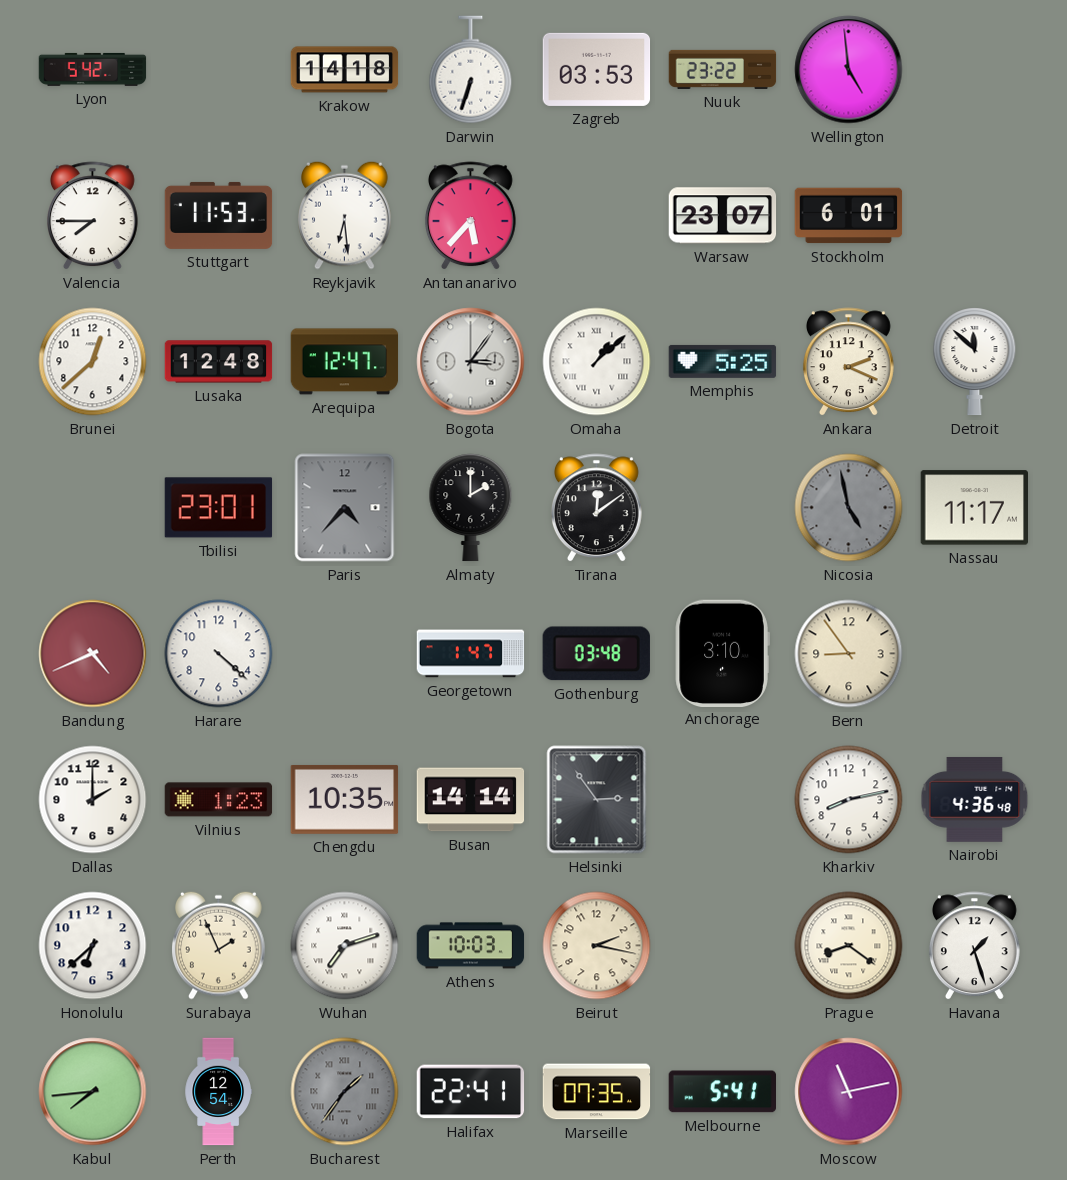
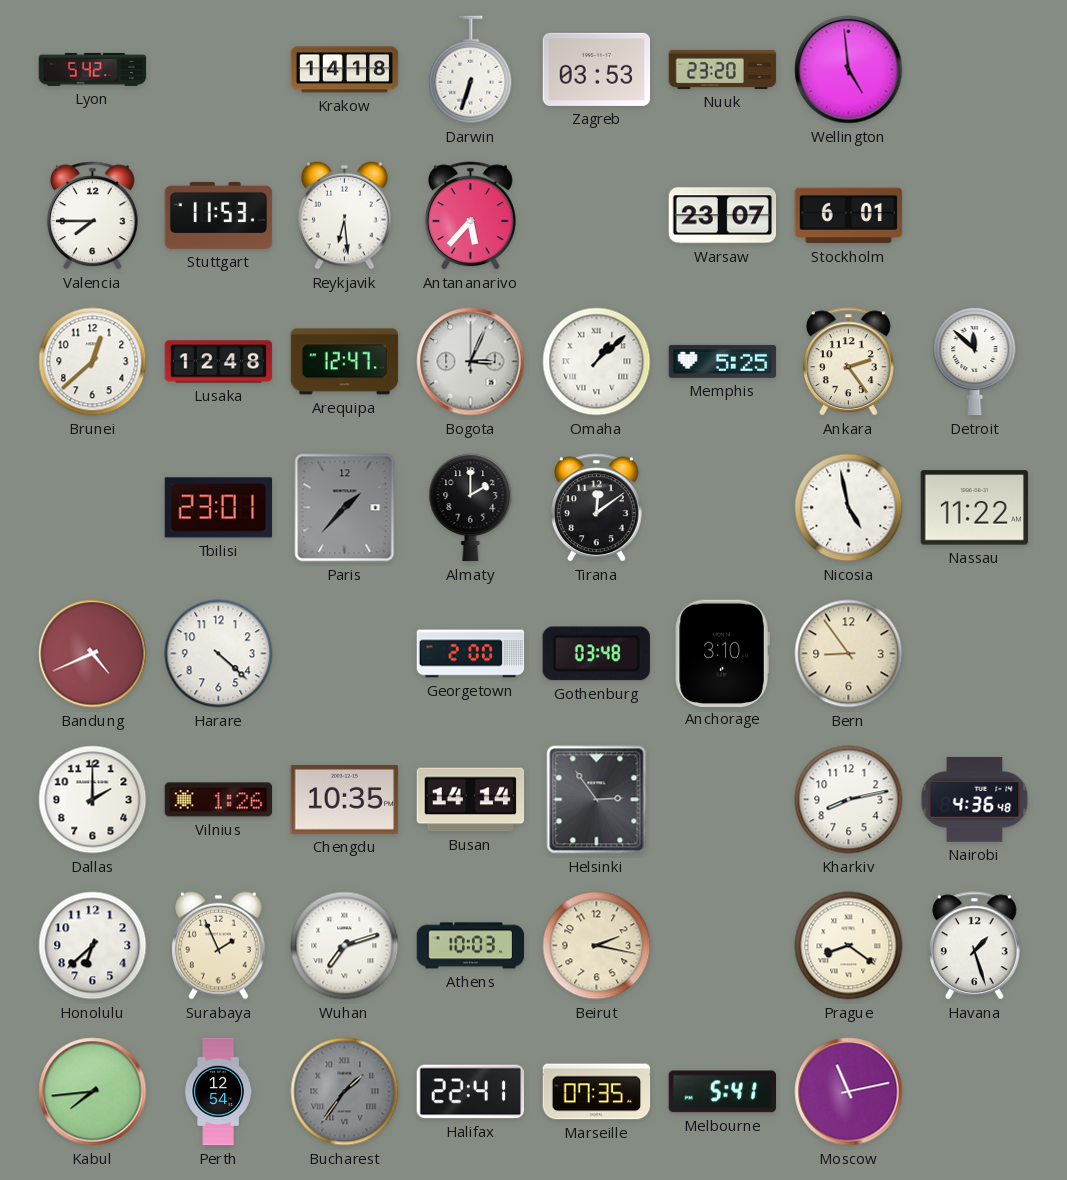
Nuuk: 23:22 -> 23:20
Bogota: 3:06 -> 3:04
Ankara: 2:19 -> 2:24
Paris: 4:37 -> 1:37
Nicosia dial: grey -> white
Nassau: 11:17 -> 11:22
Georgetown: 1:47 -> 2:00
Vilnius: 1:23 -> 1:26
